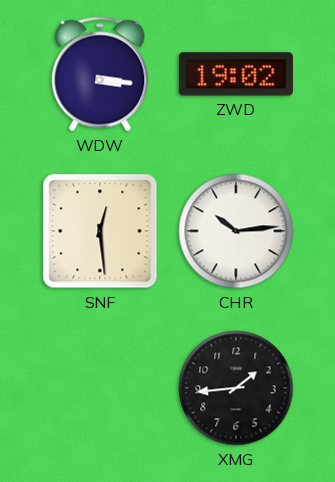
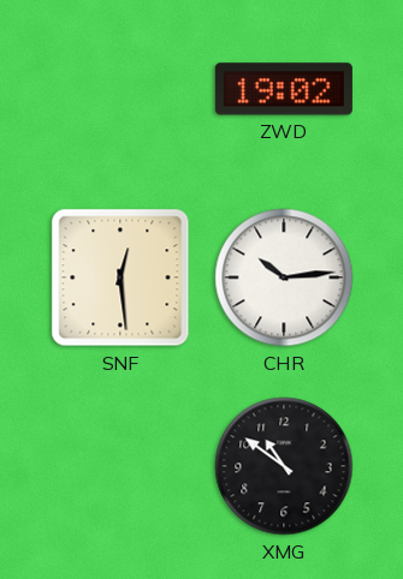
WDW: 3:16 -> none
XMG: 1:44 -> 10:51
